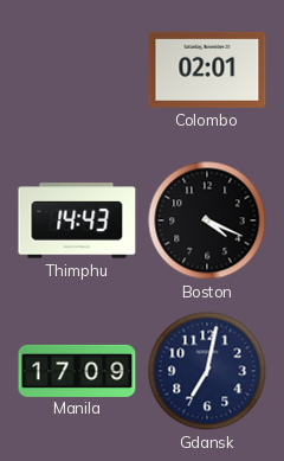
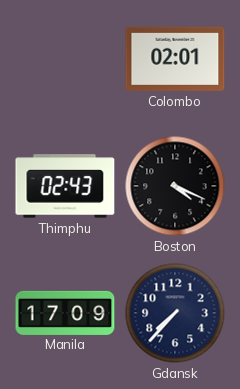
Thimphu: 14:43 -> 02:43
Gdansk: 7:02 -> 7:37
